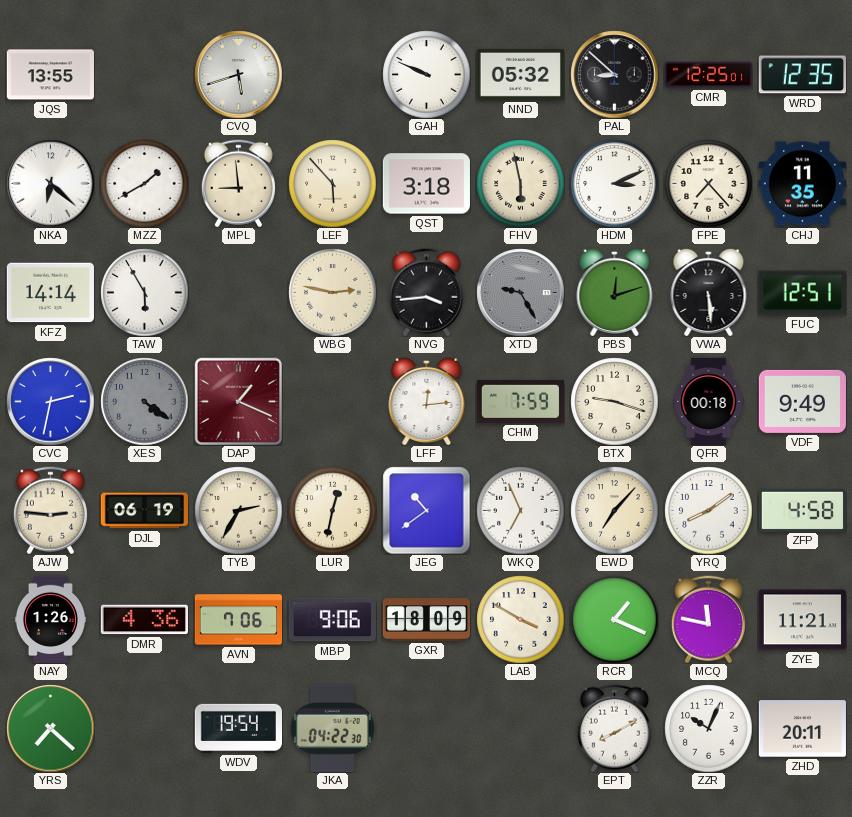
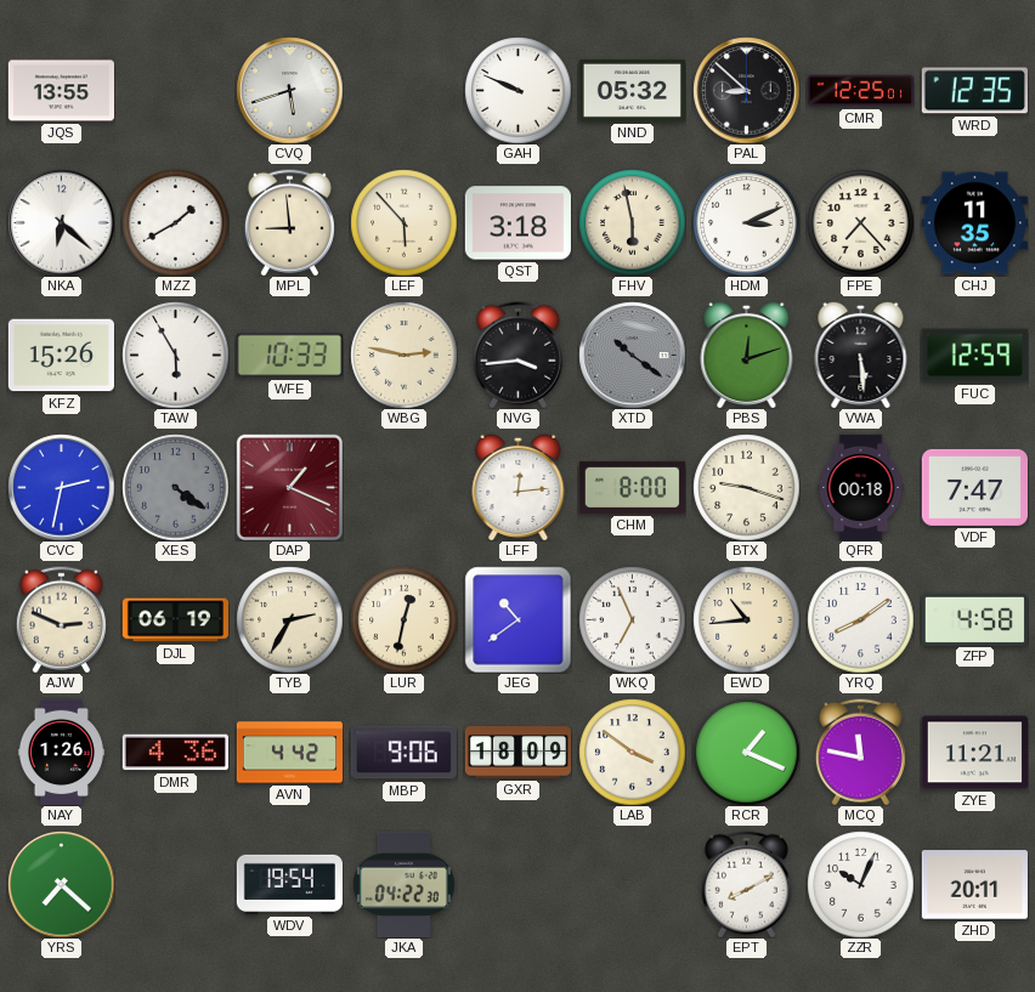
KFZ: 14:14 -> 15:26
WFE: none -> 10:33
XTD: 9:25 -> 10:21
FUC: 12:51 -> 12:59
CHM: 7:59 -> 8:00
VDF: 9:49 -> 7:47
AJW: 2:46 -> 2:49
EWD: 7:07 -> 10:44
AVN: 7:06 -> 4:42
LAB: 3:50 -> 3:51
